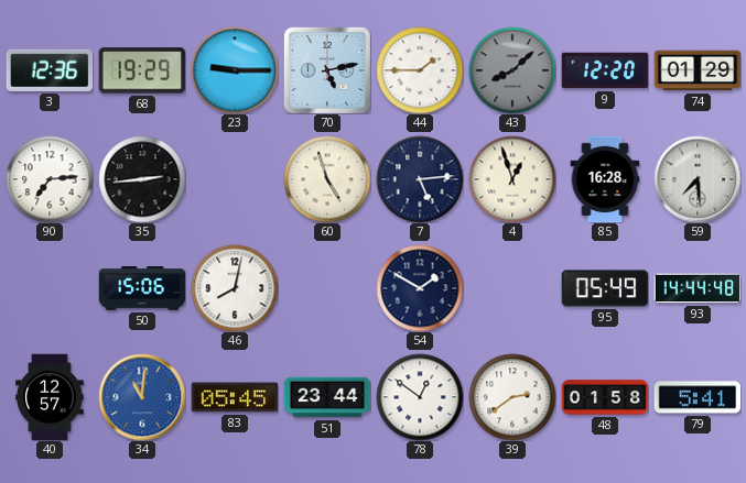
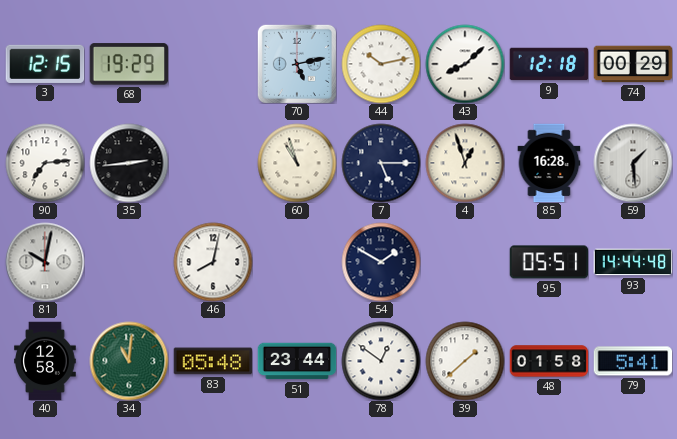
3: 12:36 -> 12:15
23: 9:15 -> none
44: 1:45 -> 10:13
43 dial: grey -> white
9: 12:20 -> 12:18
74: 01:29 -> 00:29
60: 4:57 -> 10:57
7: 5:14 -> 5:15
59: 7:29 -> 1:29
81: none -> 10:02
50: 15:06 -> none
95: 05:49 -> 05:51
40: 12:57 -> 12:58
34 dial: blue -> green
83: 05:45 -> 05:48
39: 2:39 -> 1:38
